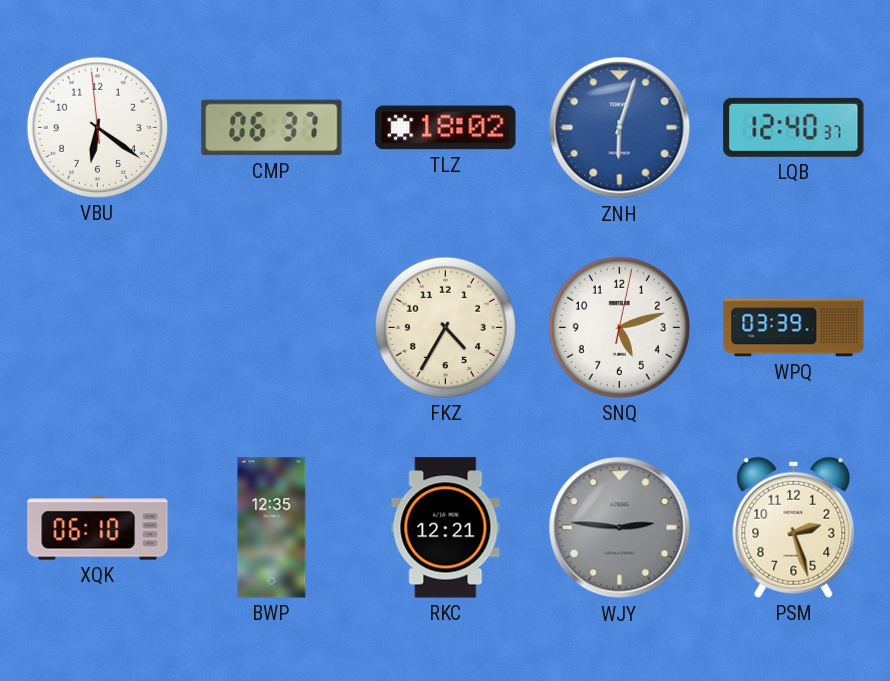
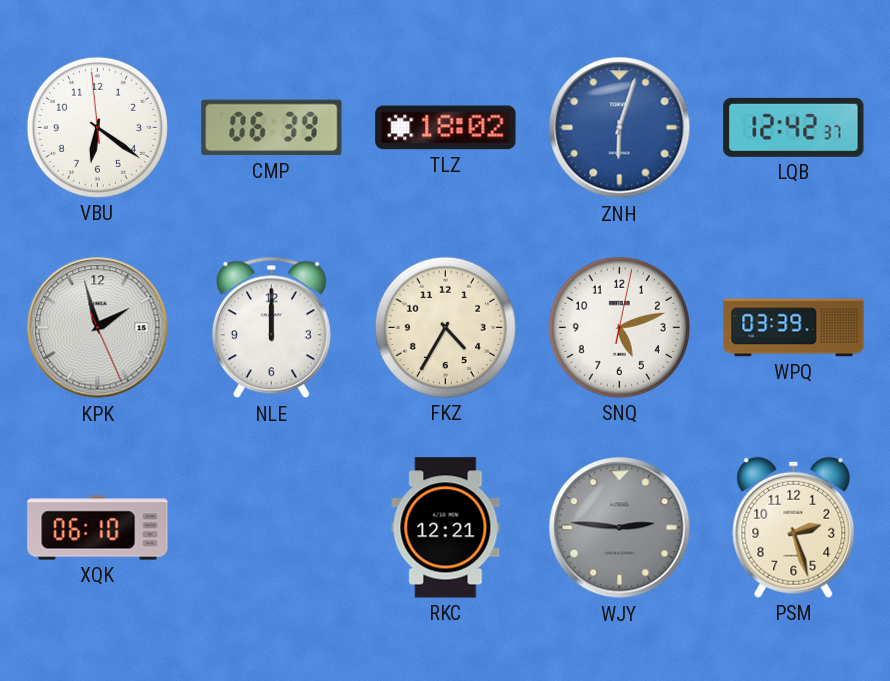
CMP: 06:37 -> 06:39
LQB: 12:40 -> 12:42
KPK: none -> 1:57
NLE: none -> 12:00
BWP: 12:35 -> none
